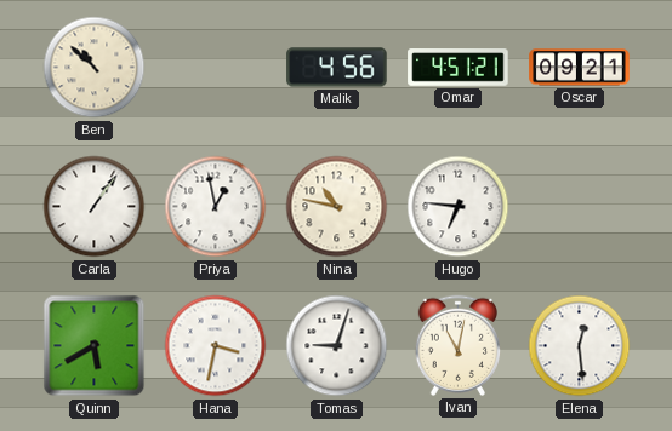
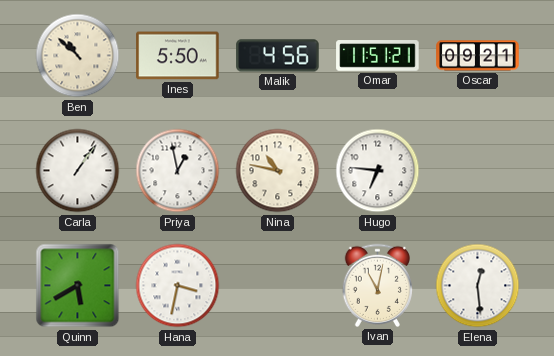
Ines: none -> 5:50
Omar: 4:51 -> 11:51
Tomas: 9:03 -> none
